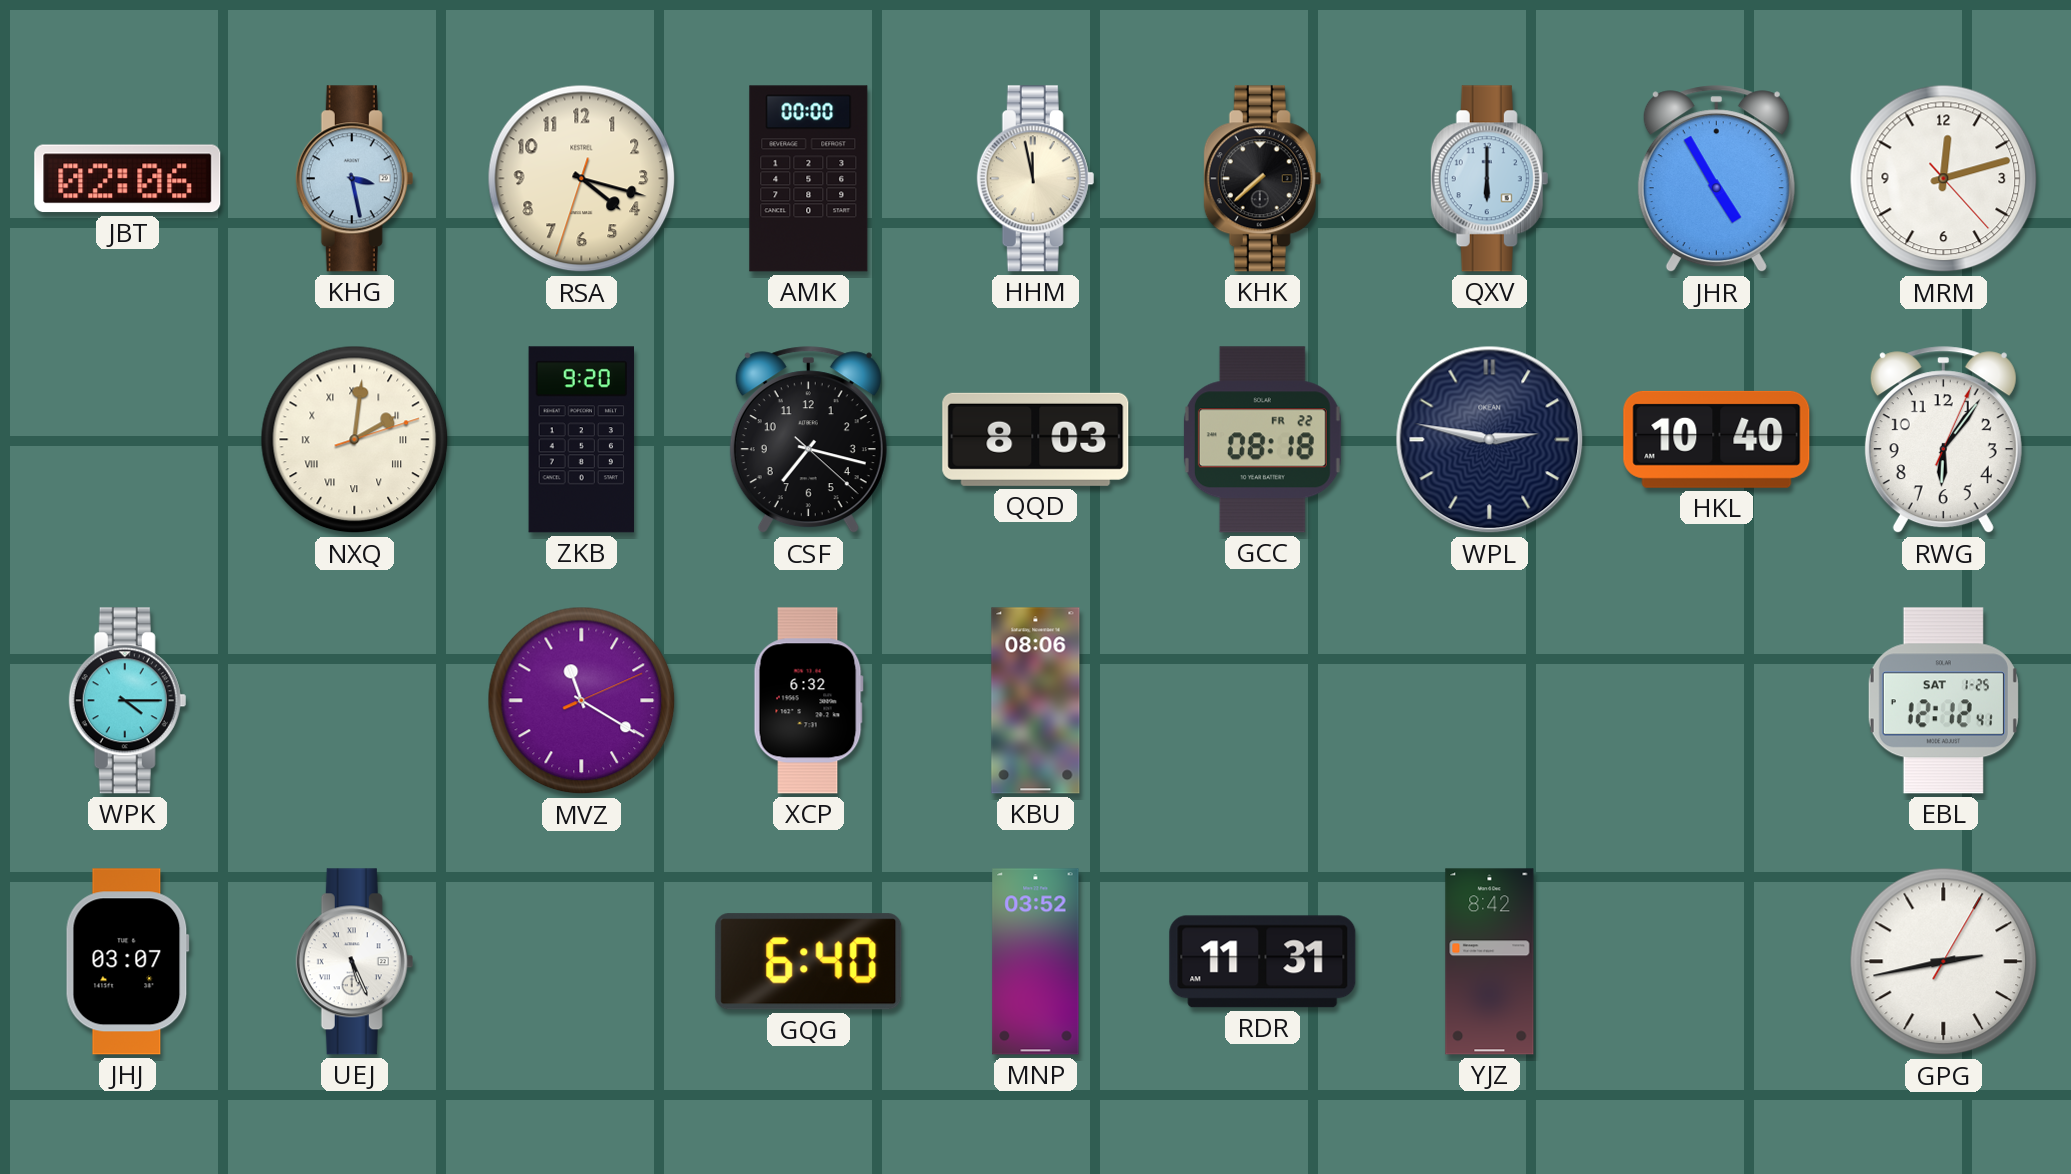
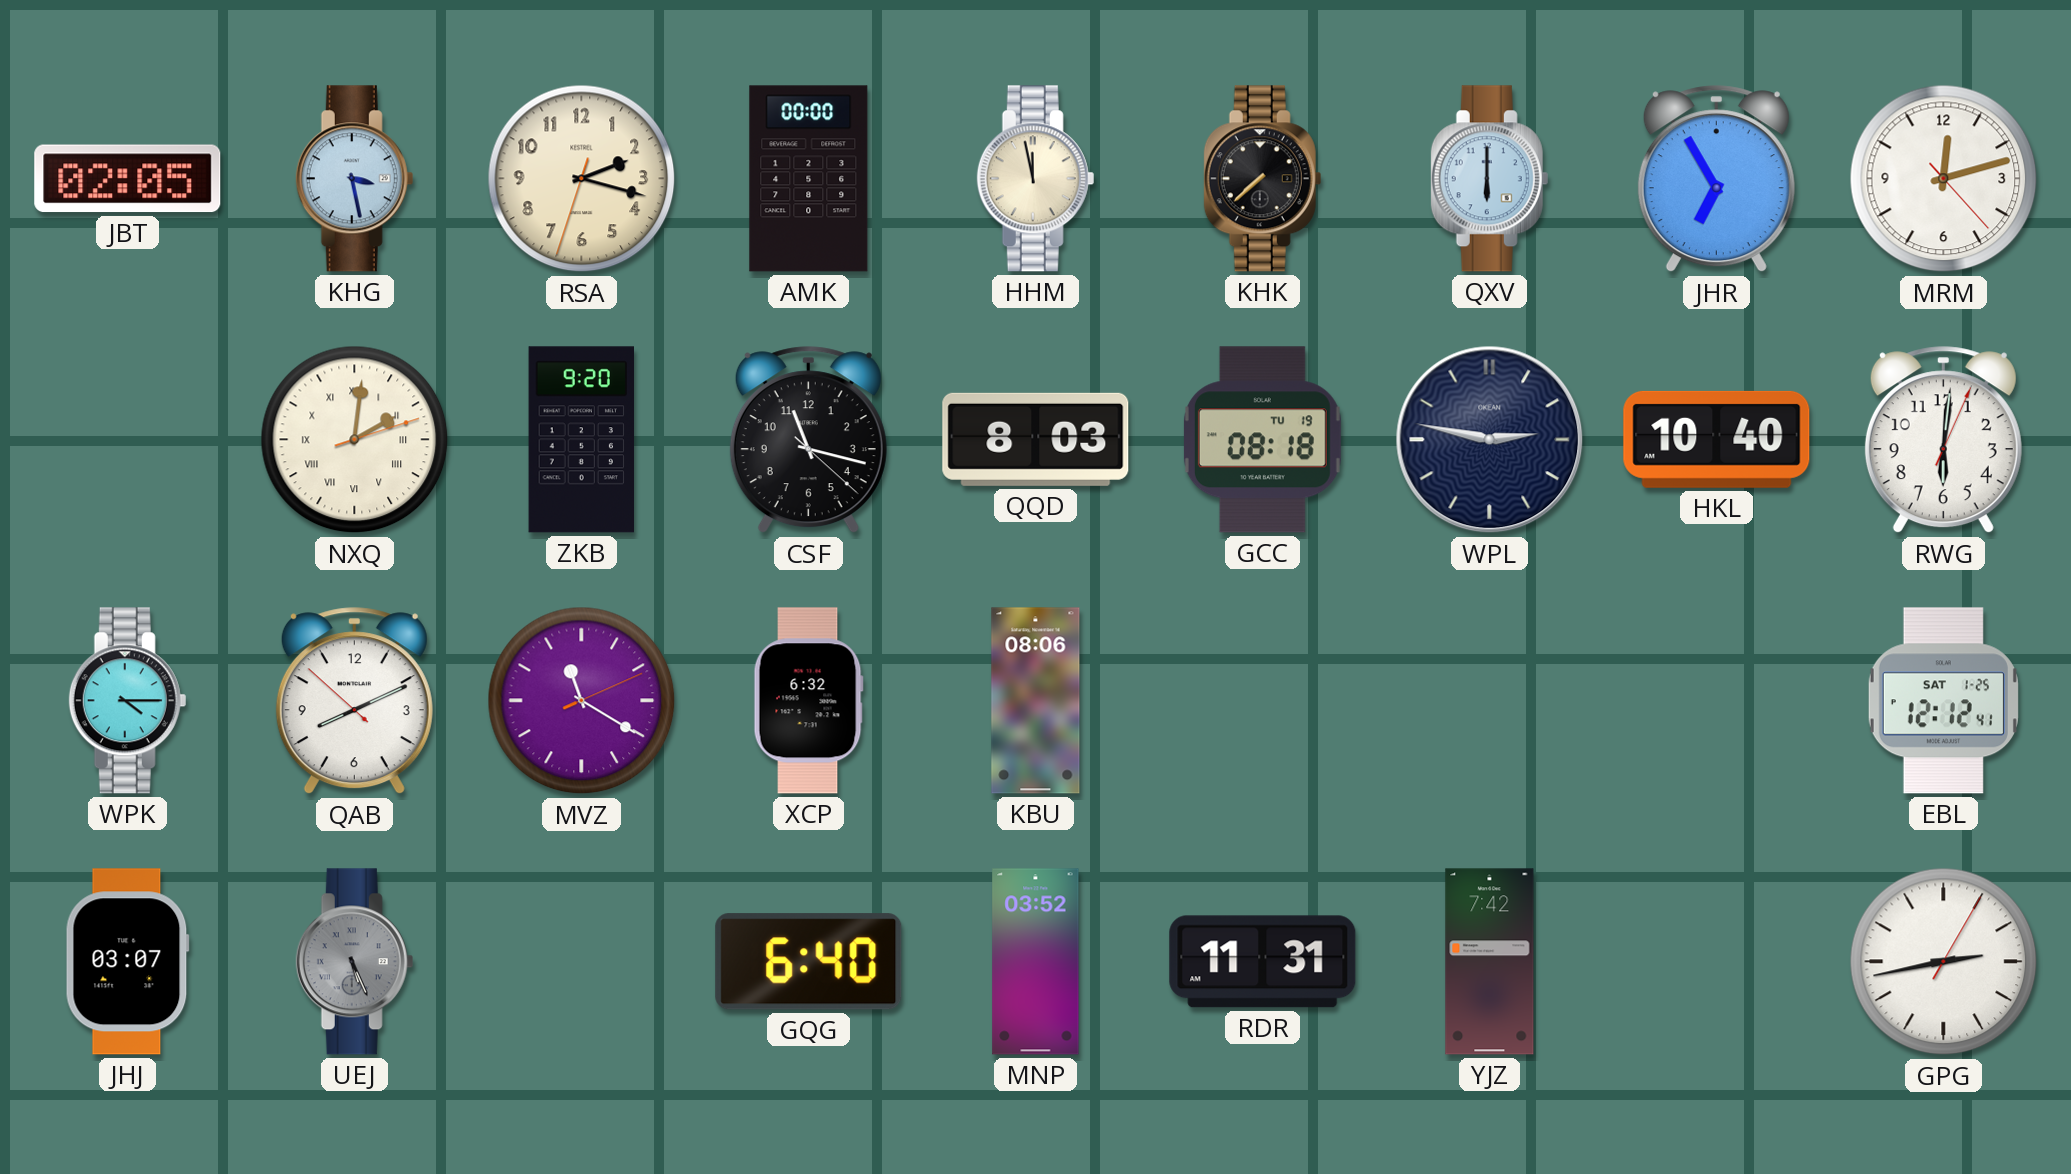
JBT: 02:06 -> 02:05
RSA: 4:17 -> 2:17
JHR: 4:55 -> 6:55
CSF: 7:17 -> 11:17
GCC date: FR 22 -> TU 19
RWG: 6:06 -> 6:01
QAB: none -> 8:10
UEJ dial: white -> grey
YJZ: 8:42 -> 7:42
